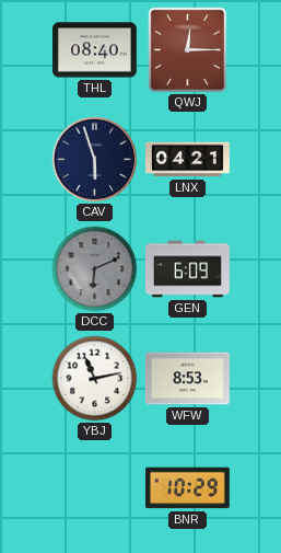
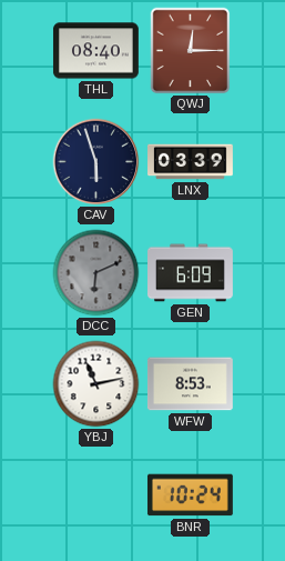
LNX: 04:21 -> 03:39
BNR: 10:29 -> 10:24
